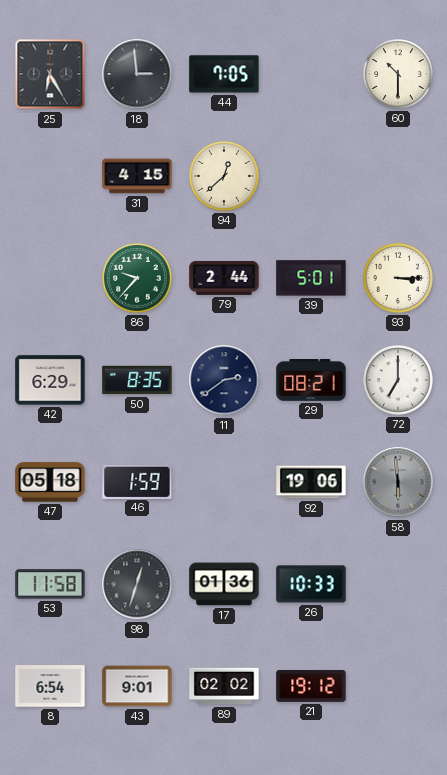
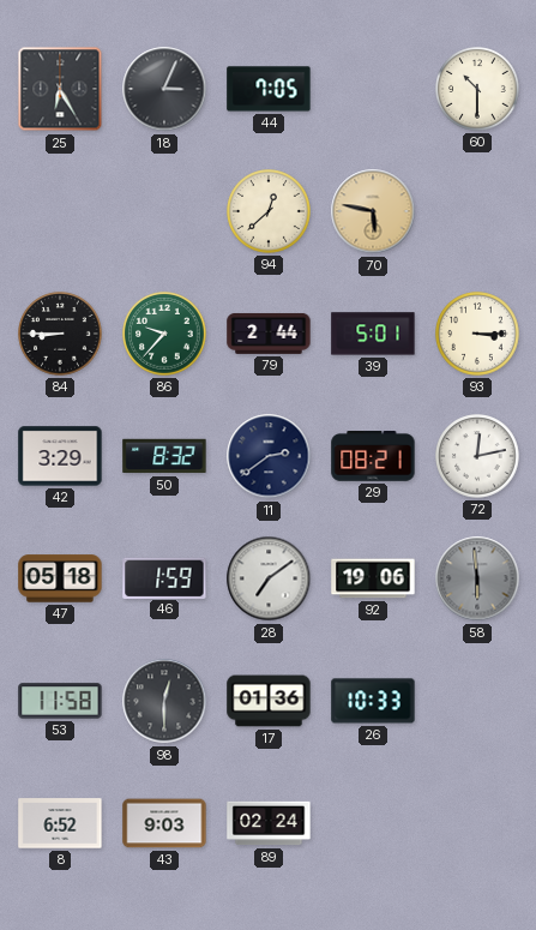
18: 2:59 -> 3:04
31: 4:15 -> none
70: none -> 5:47
84: none -> 8:45
42: 6:29 -> 3:29
50: 8:35 -> 8:32
72: 7:00 -> 12:13
28: none -> 7:09
98: 12:33 -> 12:30
8: 6:54 -> 6:52
43: 9:01 -> 9:03
89: 02:02 -> 02:24
21: 19:12 -> none
